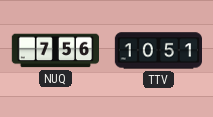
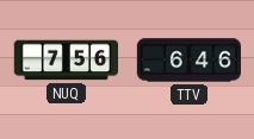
TTV: 10:51 -> 6:46
